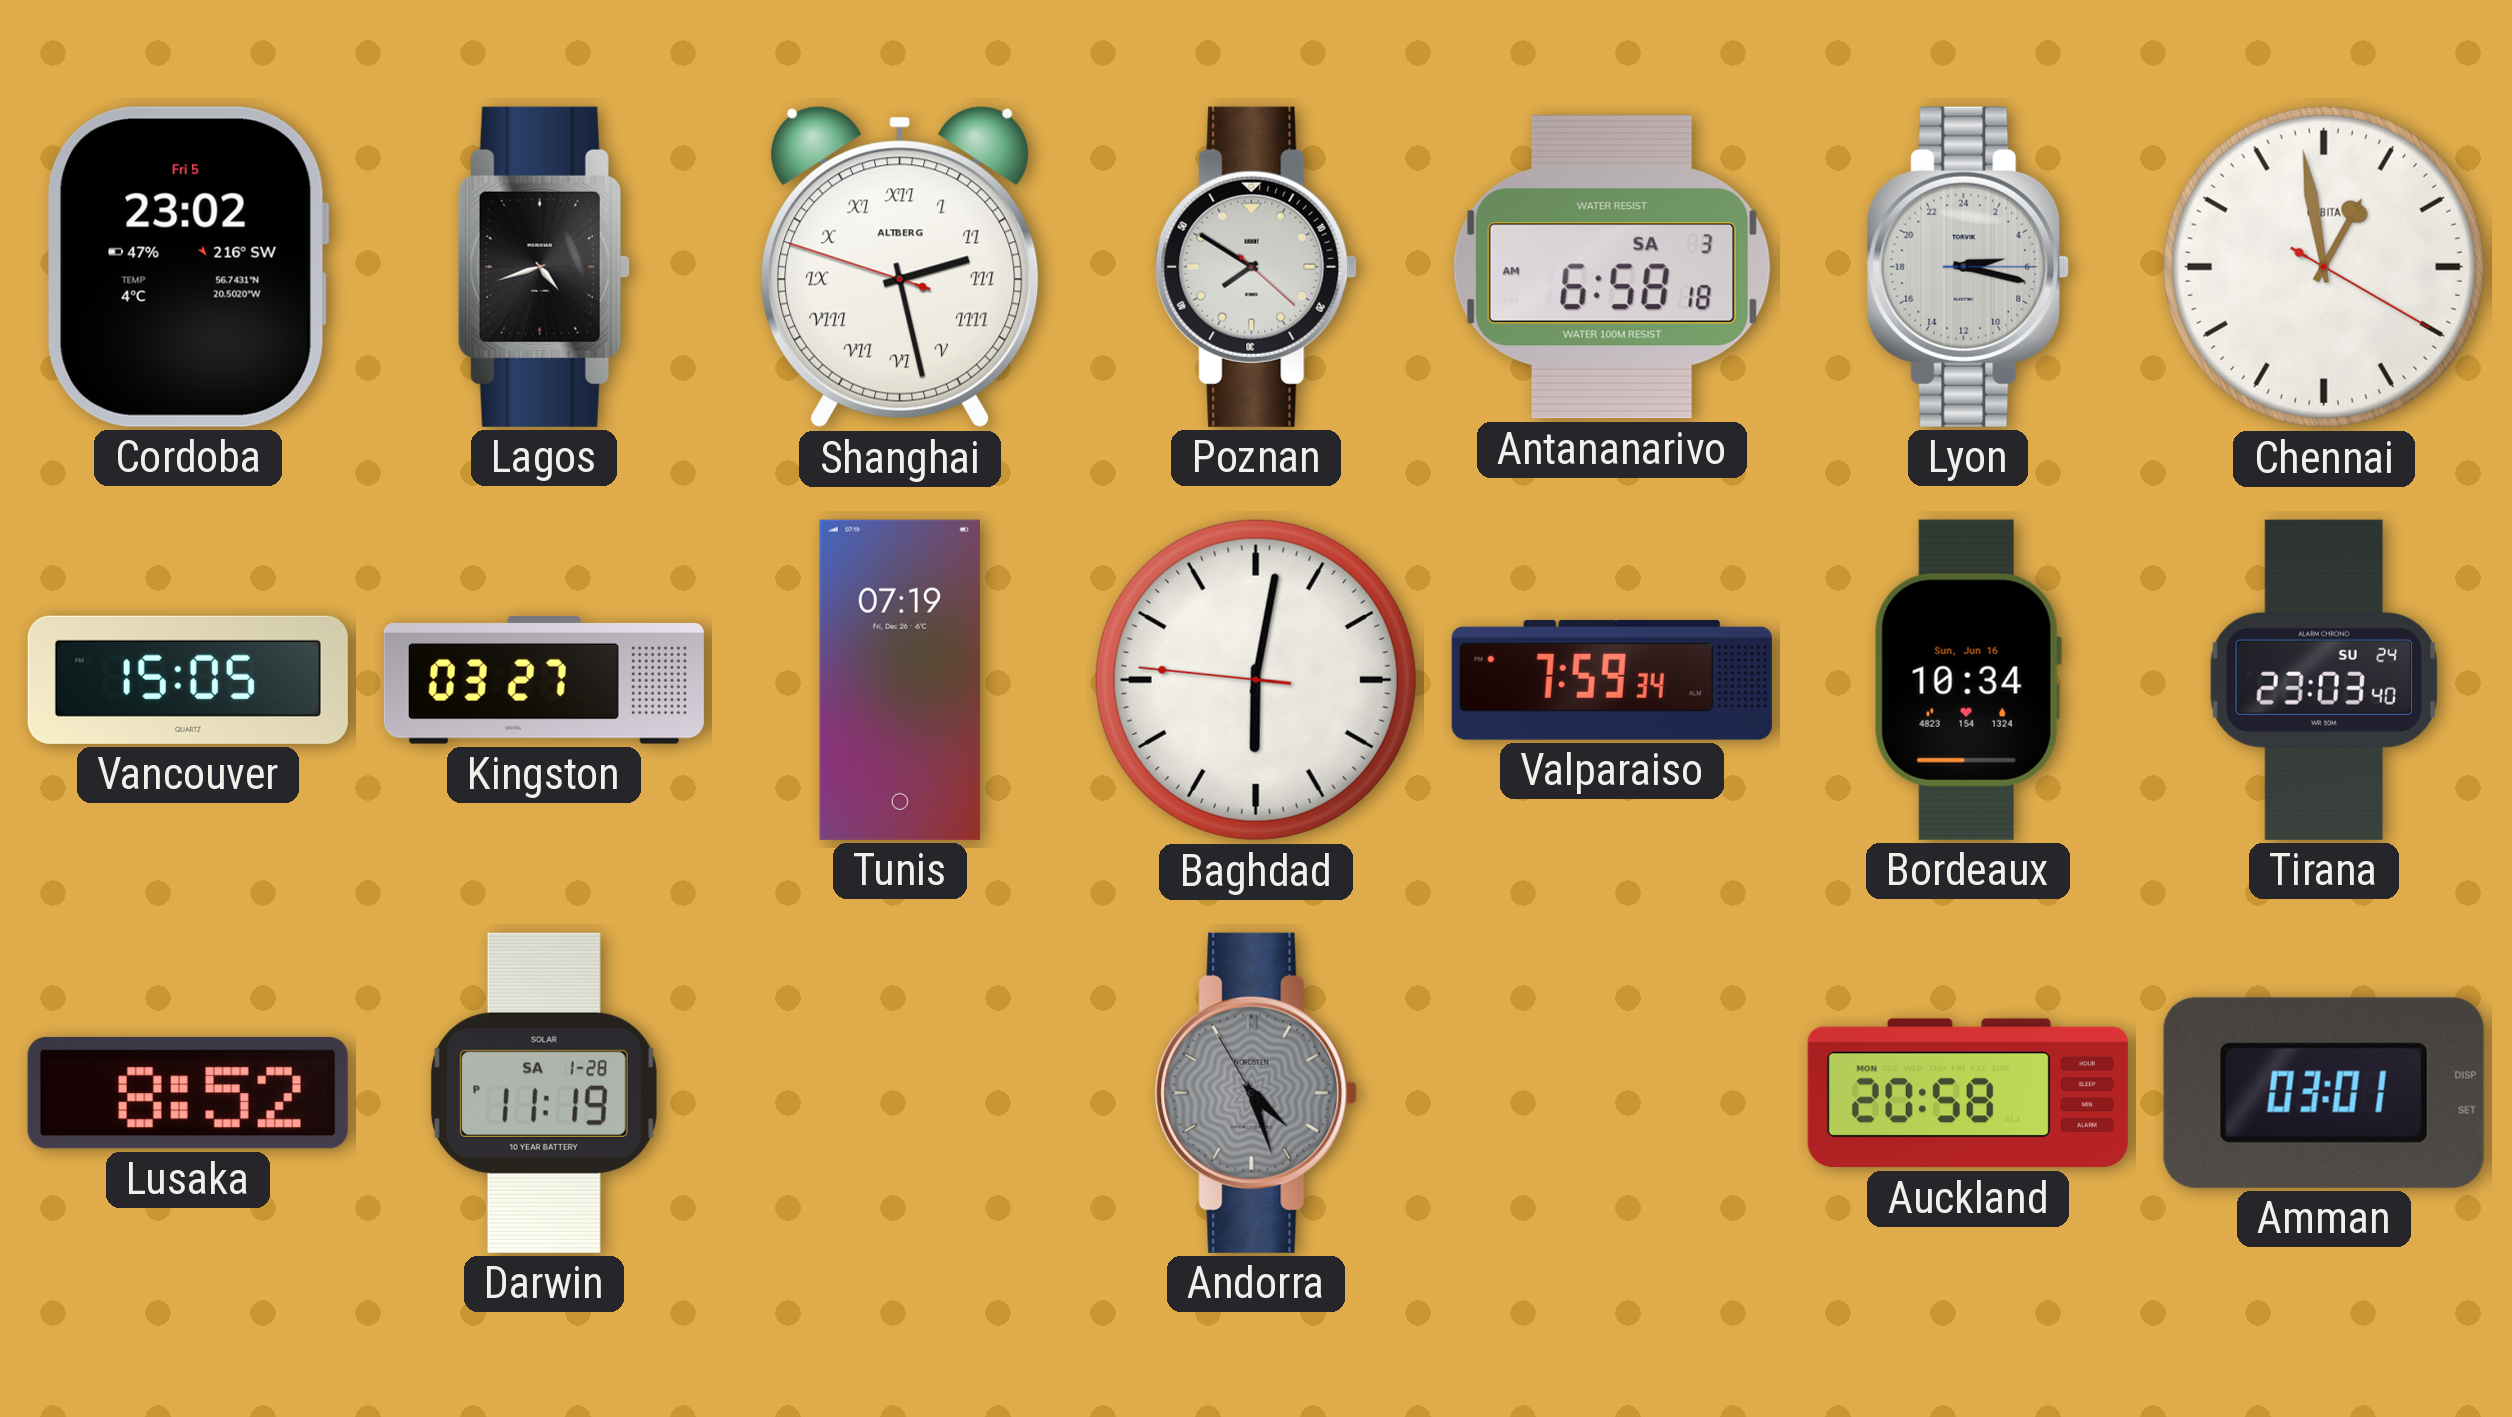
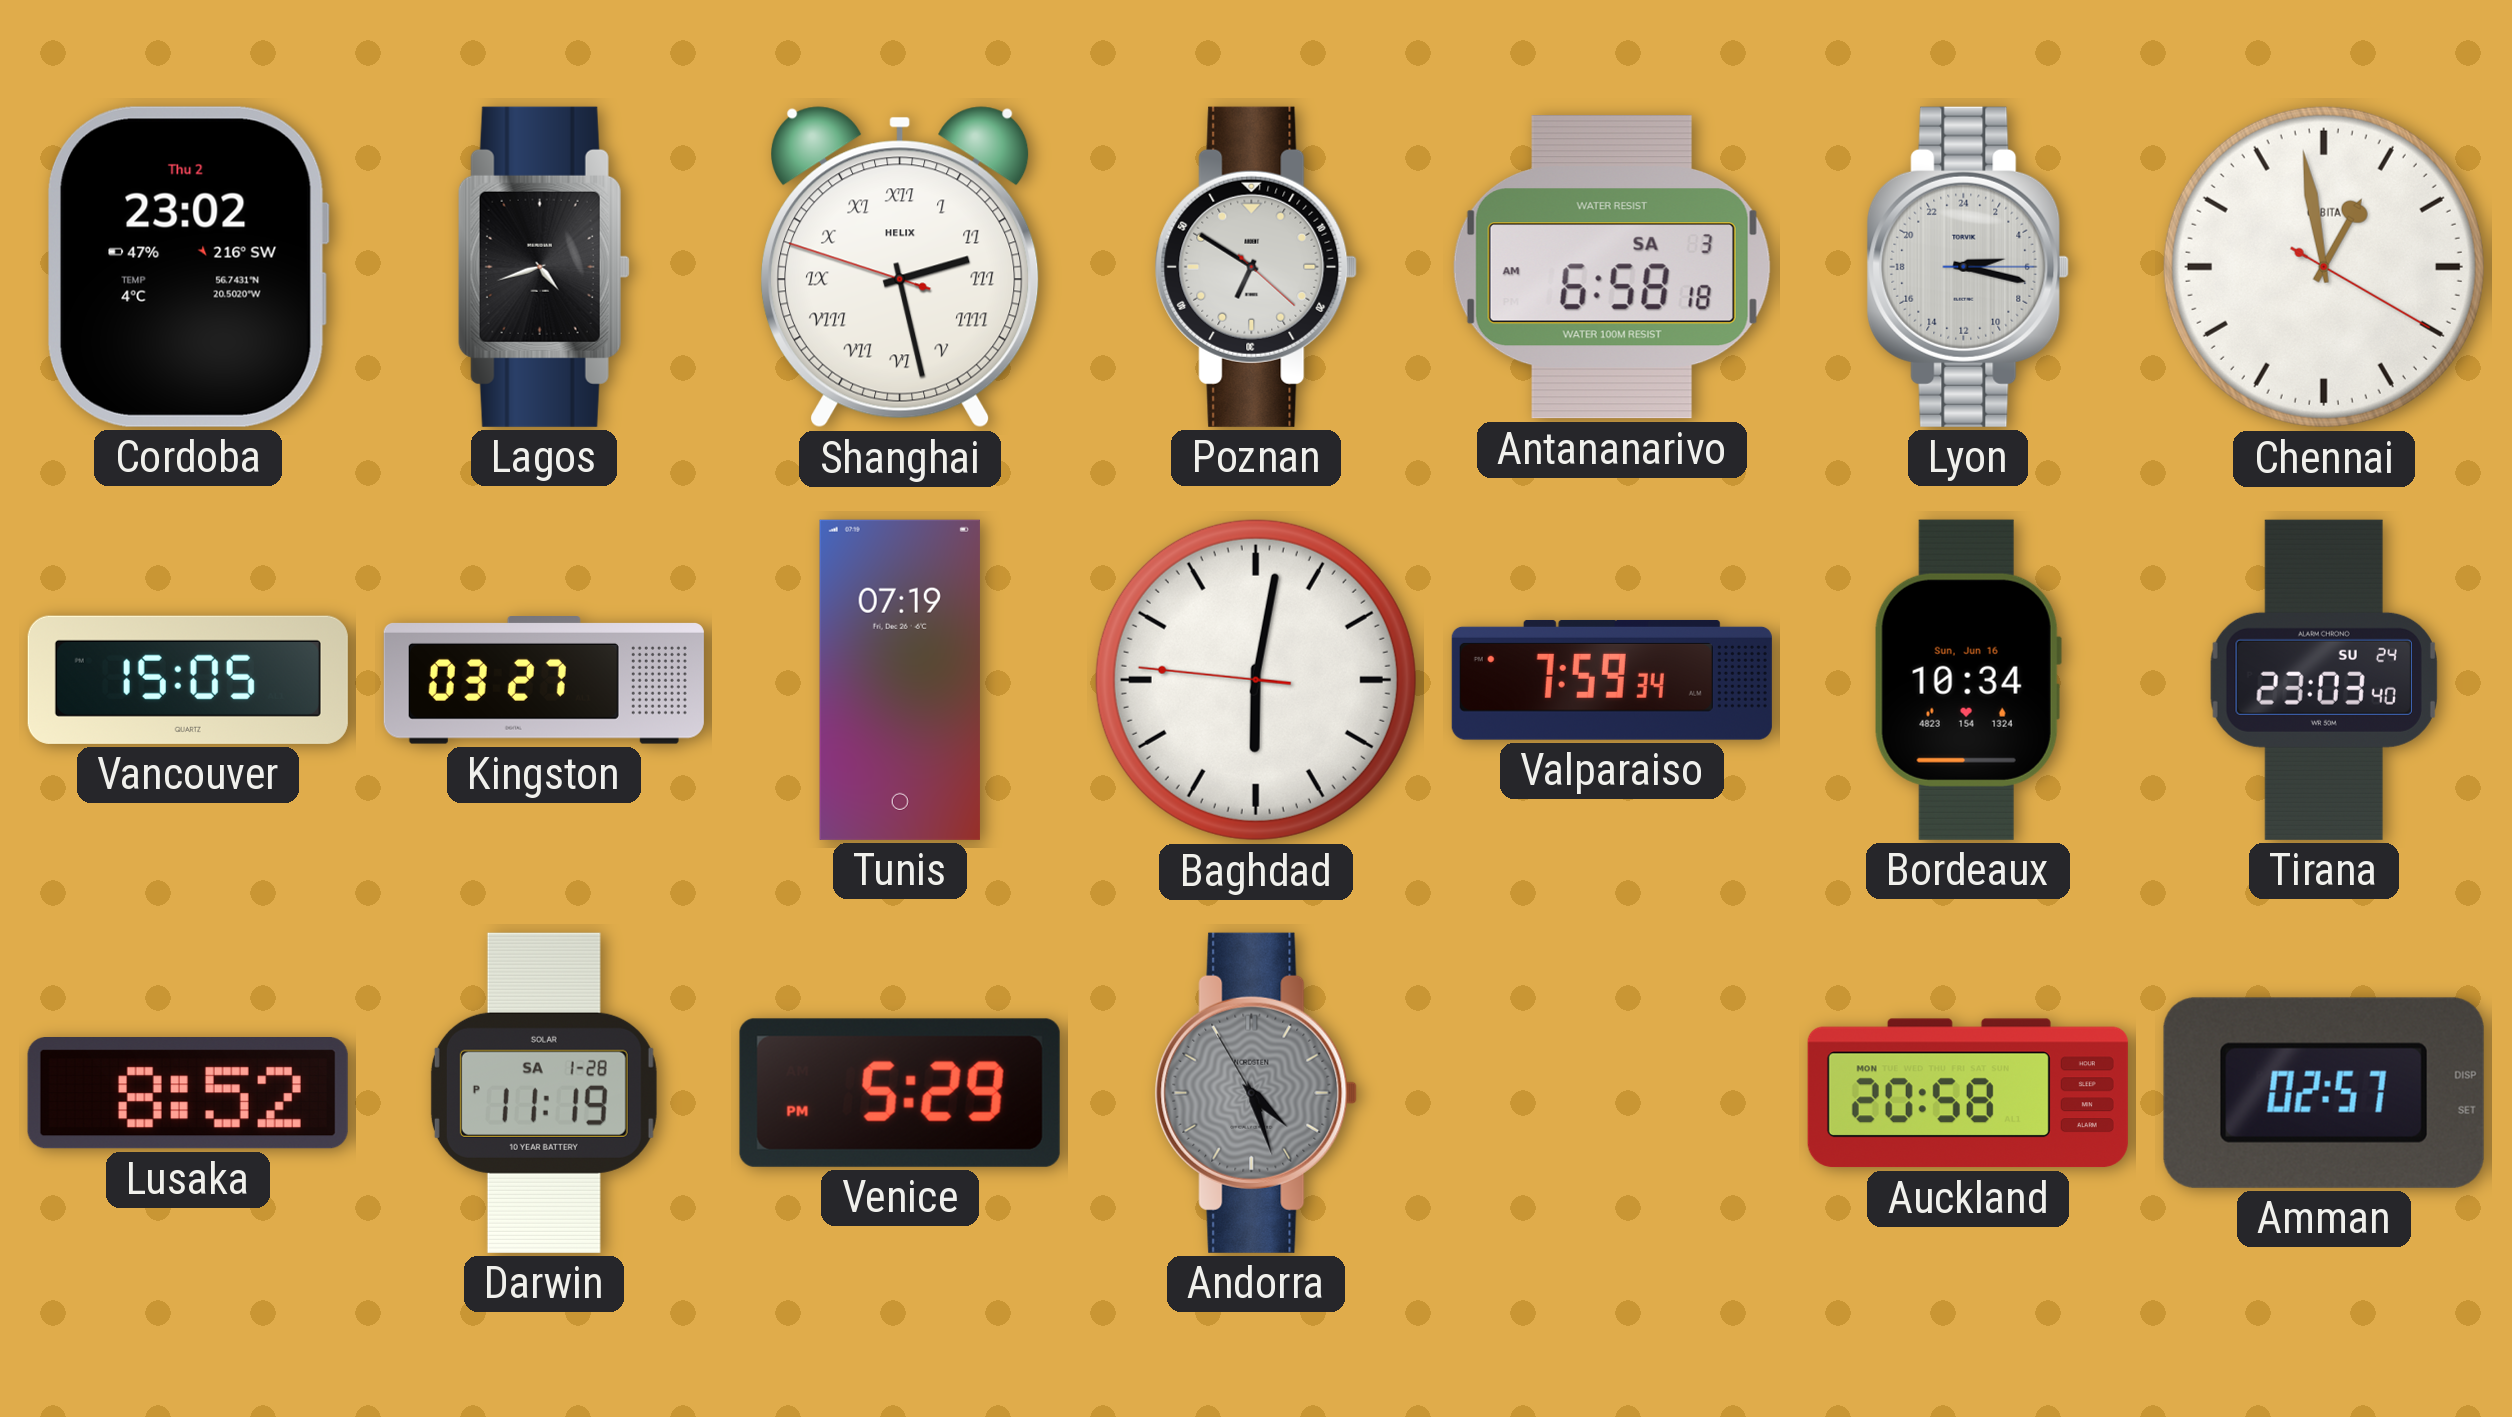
Cordoba date: Fri 5 -> Thu 2
Shanghai brand: ALTBERG -> HELIX
Poznan: 7:50 -> 6:50
Venice: none -> 5:29
Amman: 03:01 -> 02:57
